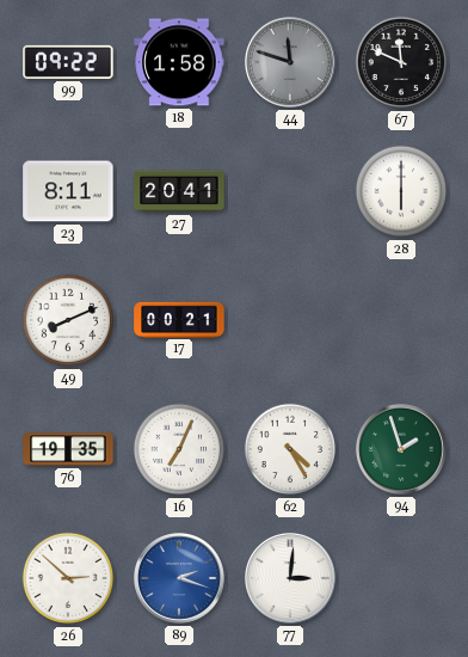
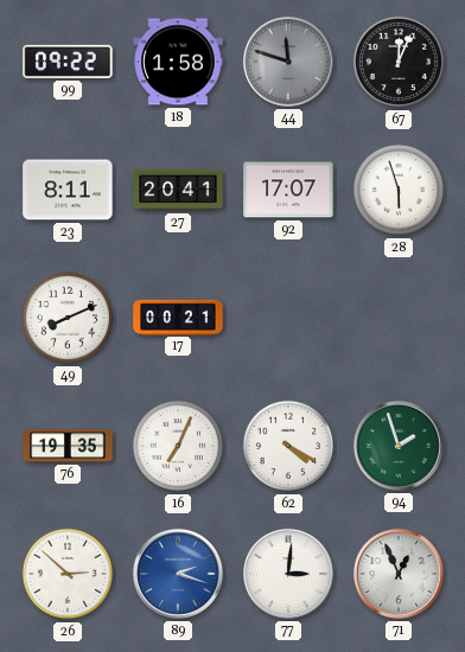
67: 11:49 -> 12:04
92: none -> 17:07
28: 6:00 -> 5:57
62: 4:25 -> 4:20
71: none -> 12:56
